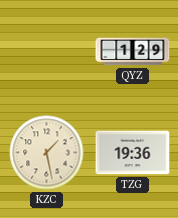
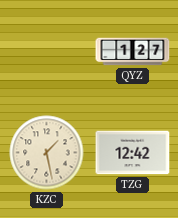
QYZ: 1:29 -> 1:27
TZG: 19:36 -> 12:42
